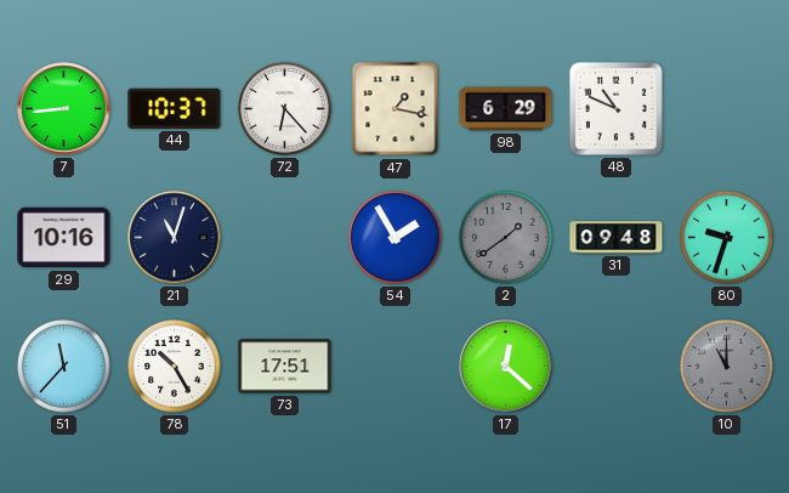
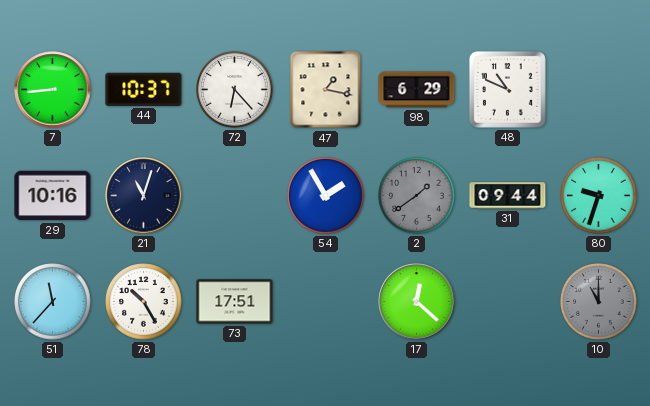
31: 09:48 -> 09:44
